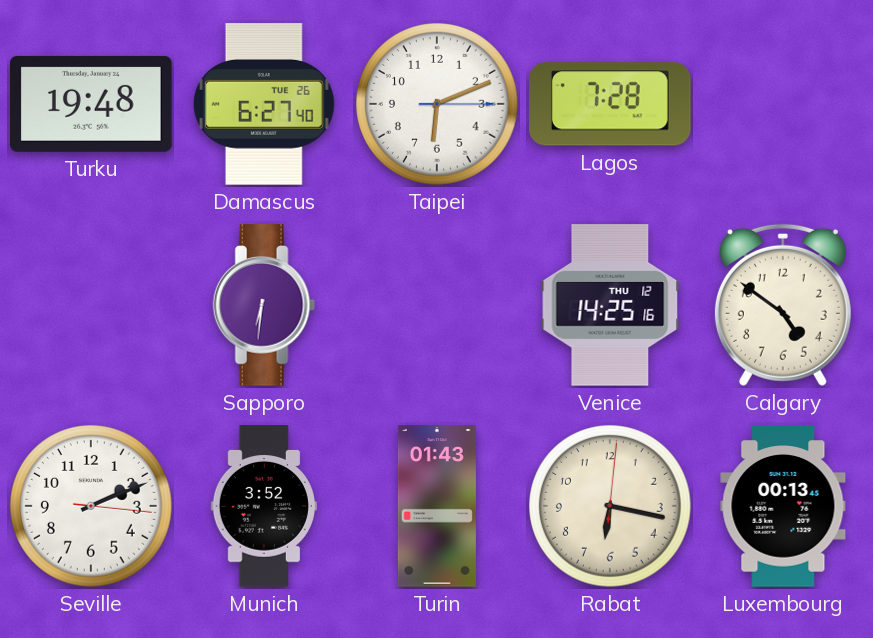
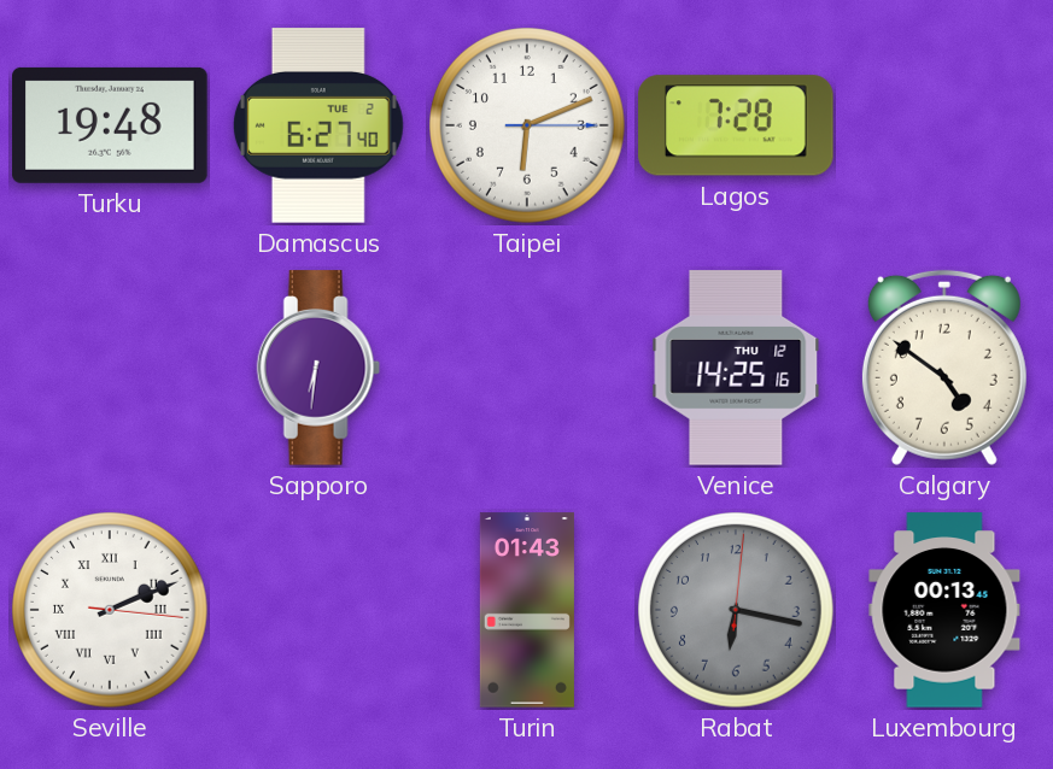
Damascus date: TUE 26 -> TUE 2
Seville numerals: Arabic -> Roman
Munich: 3:52 -> none
Rabat dial: cream -> grey
